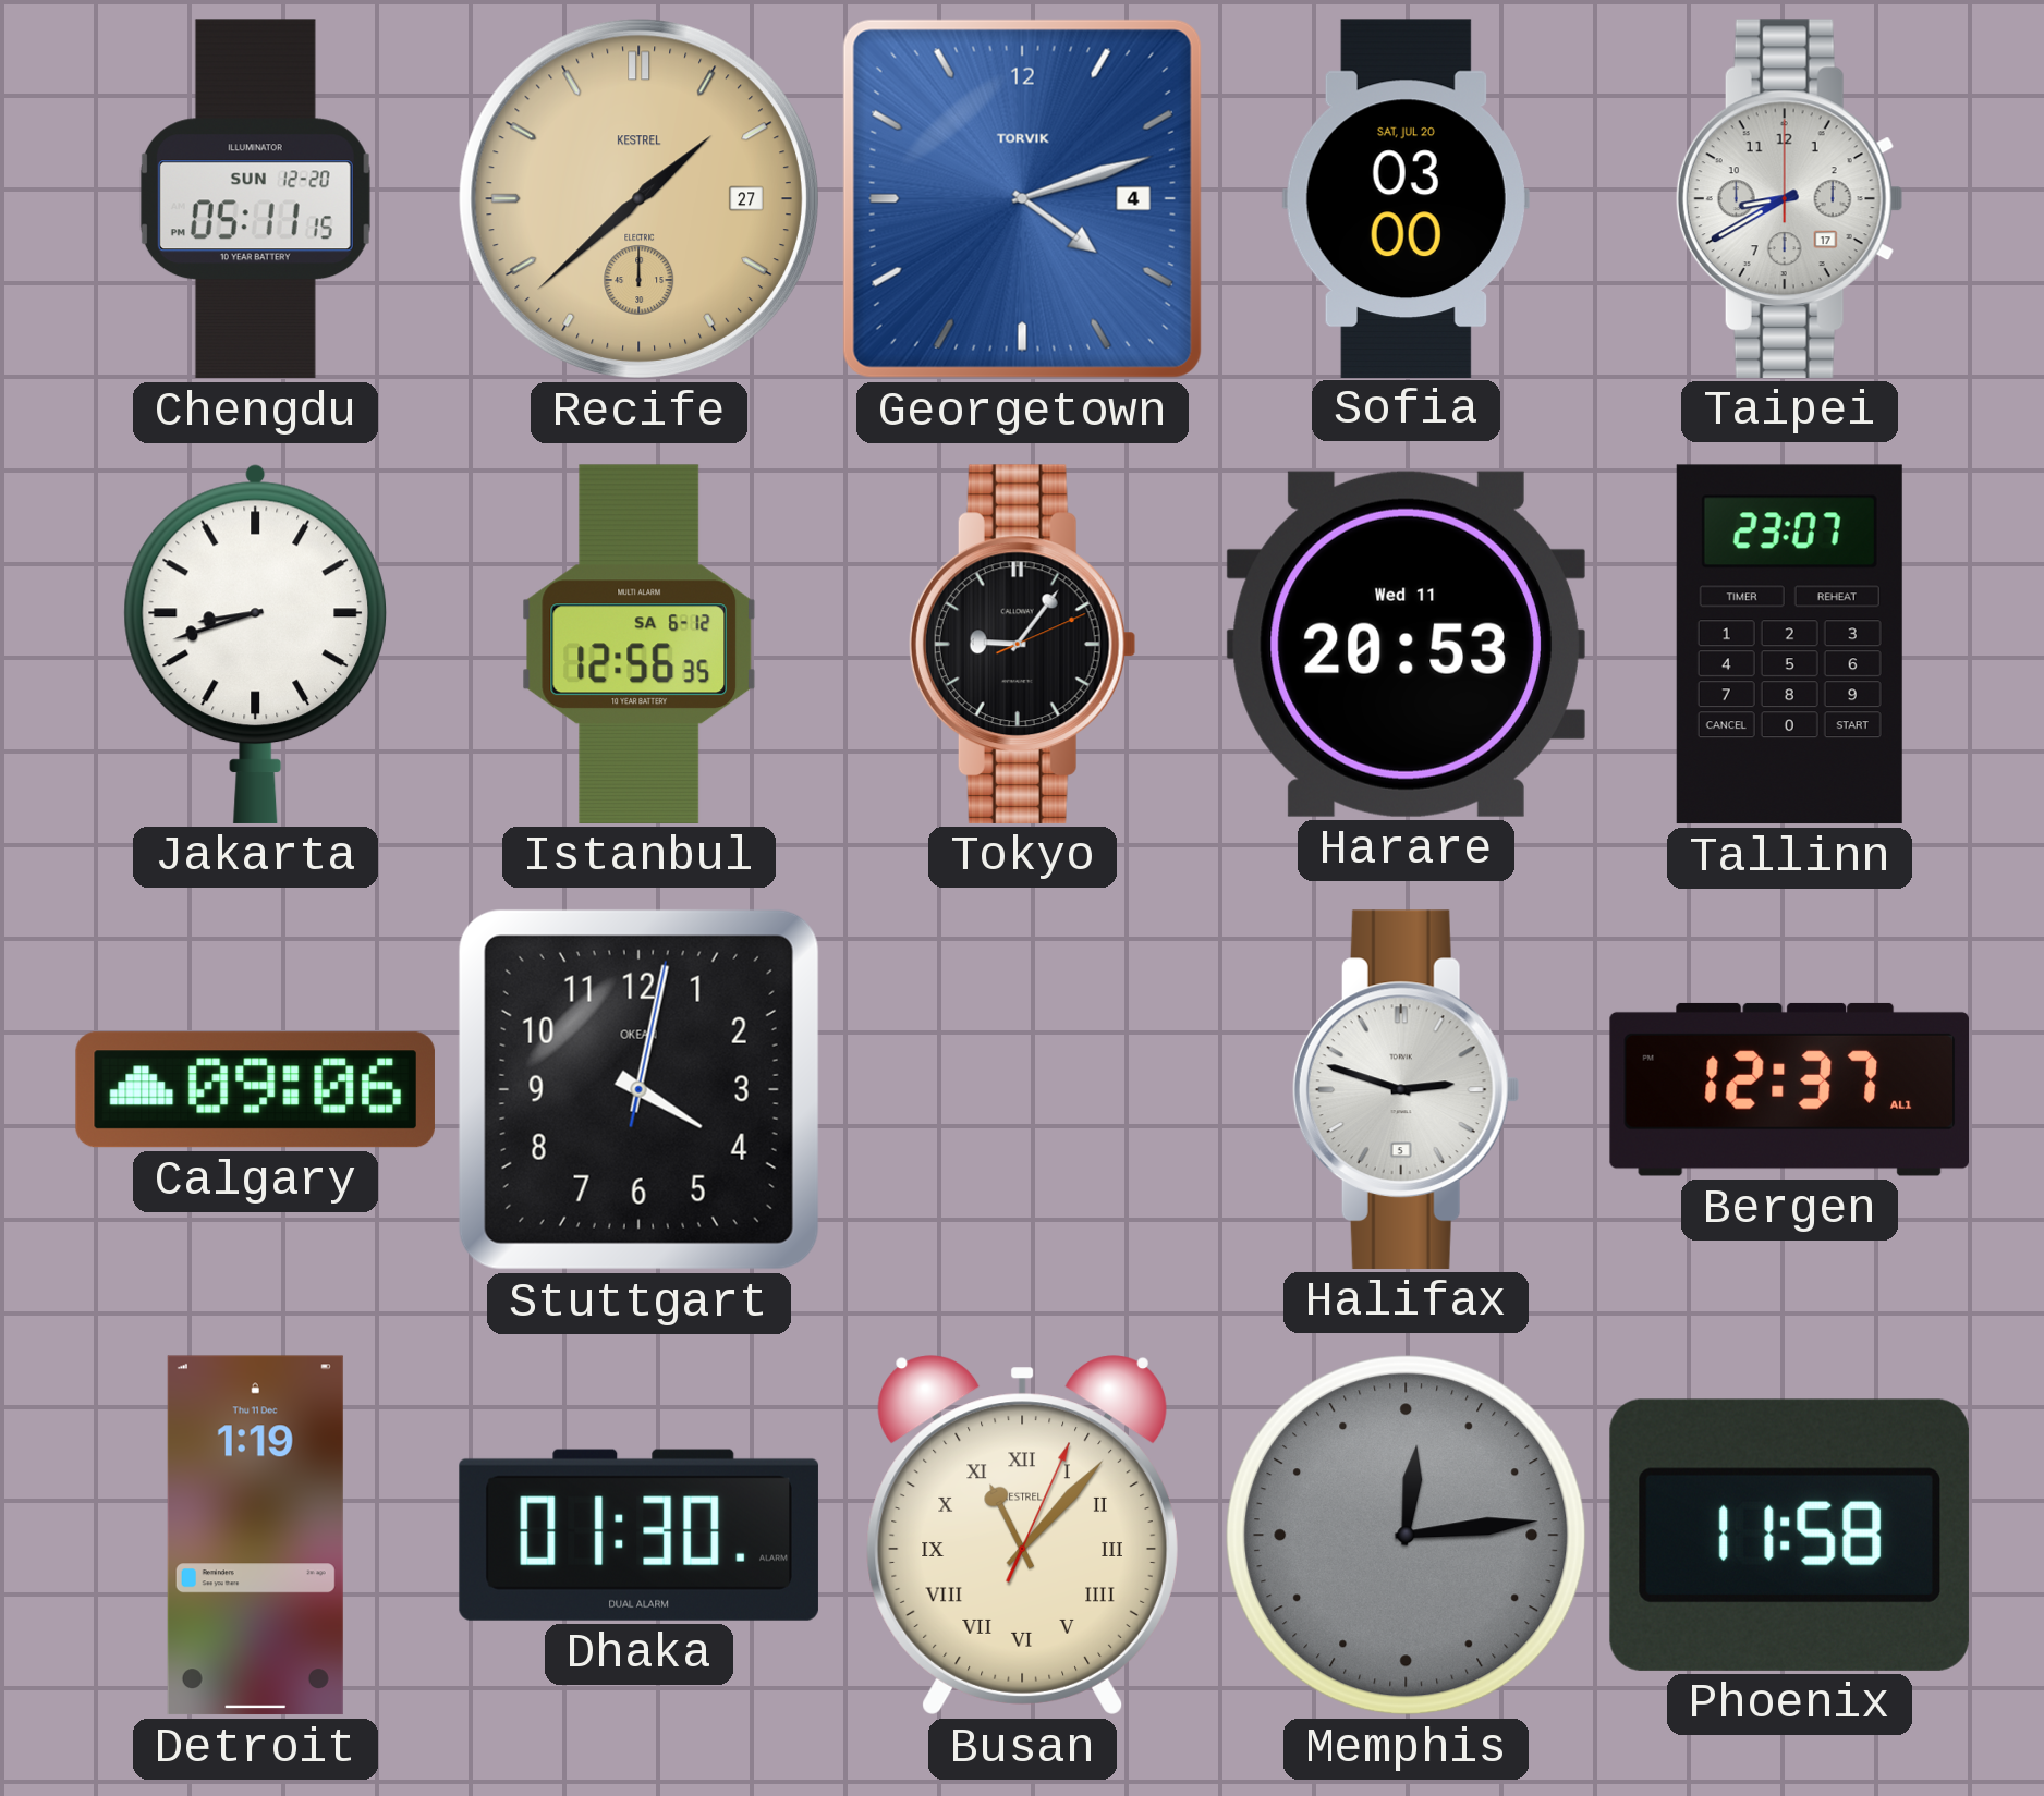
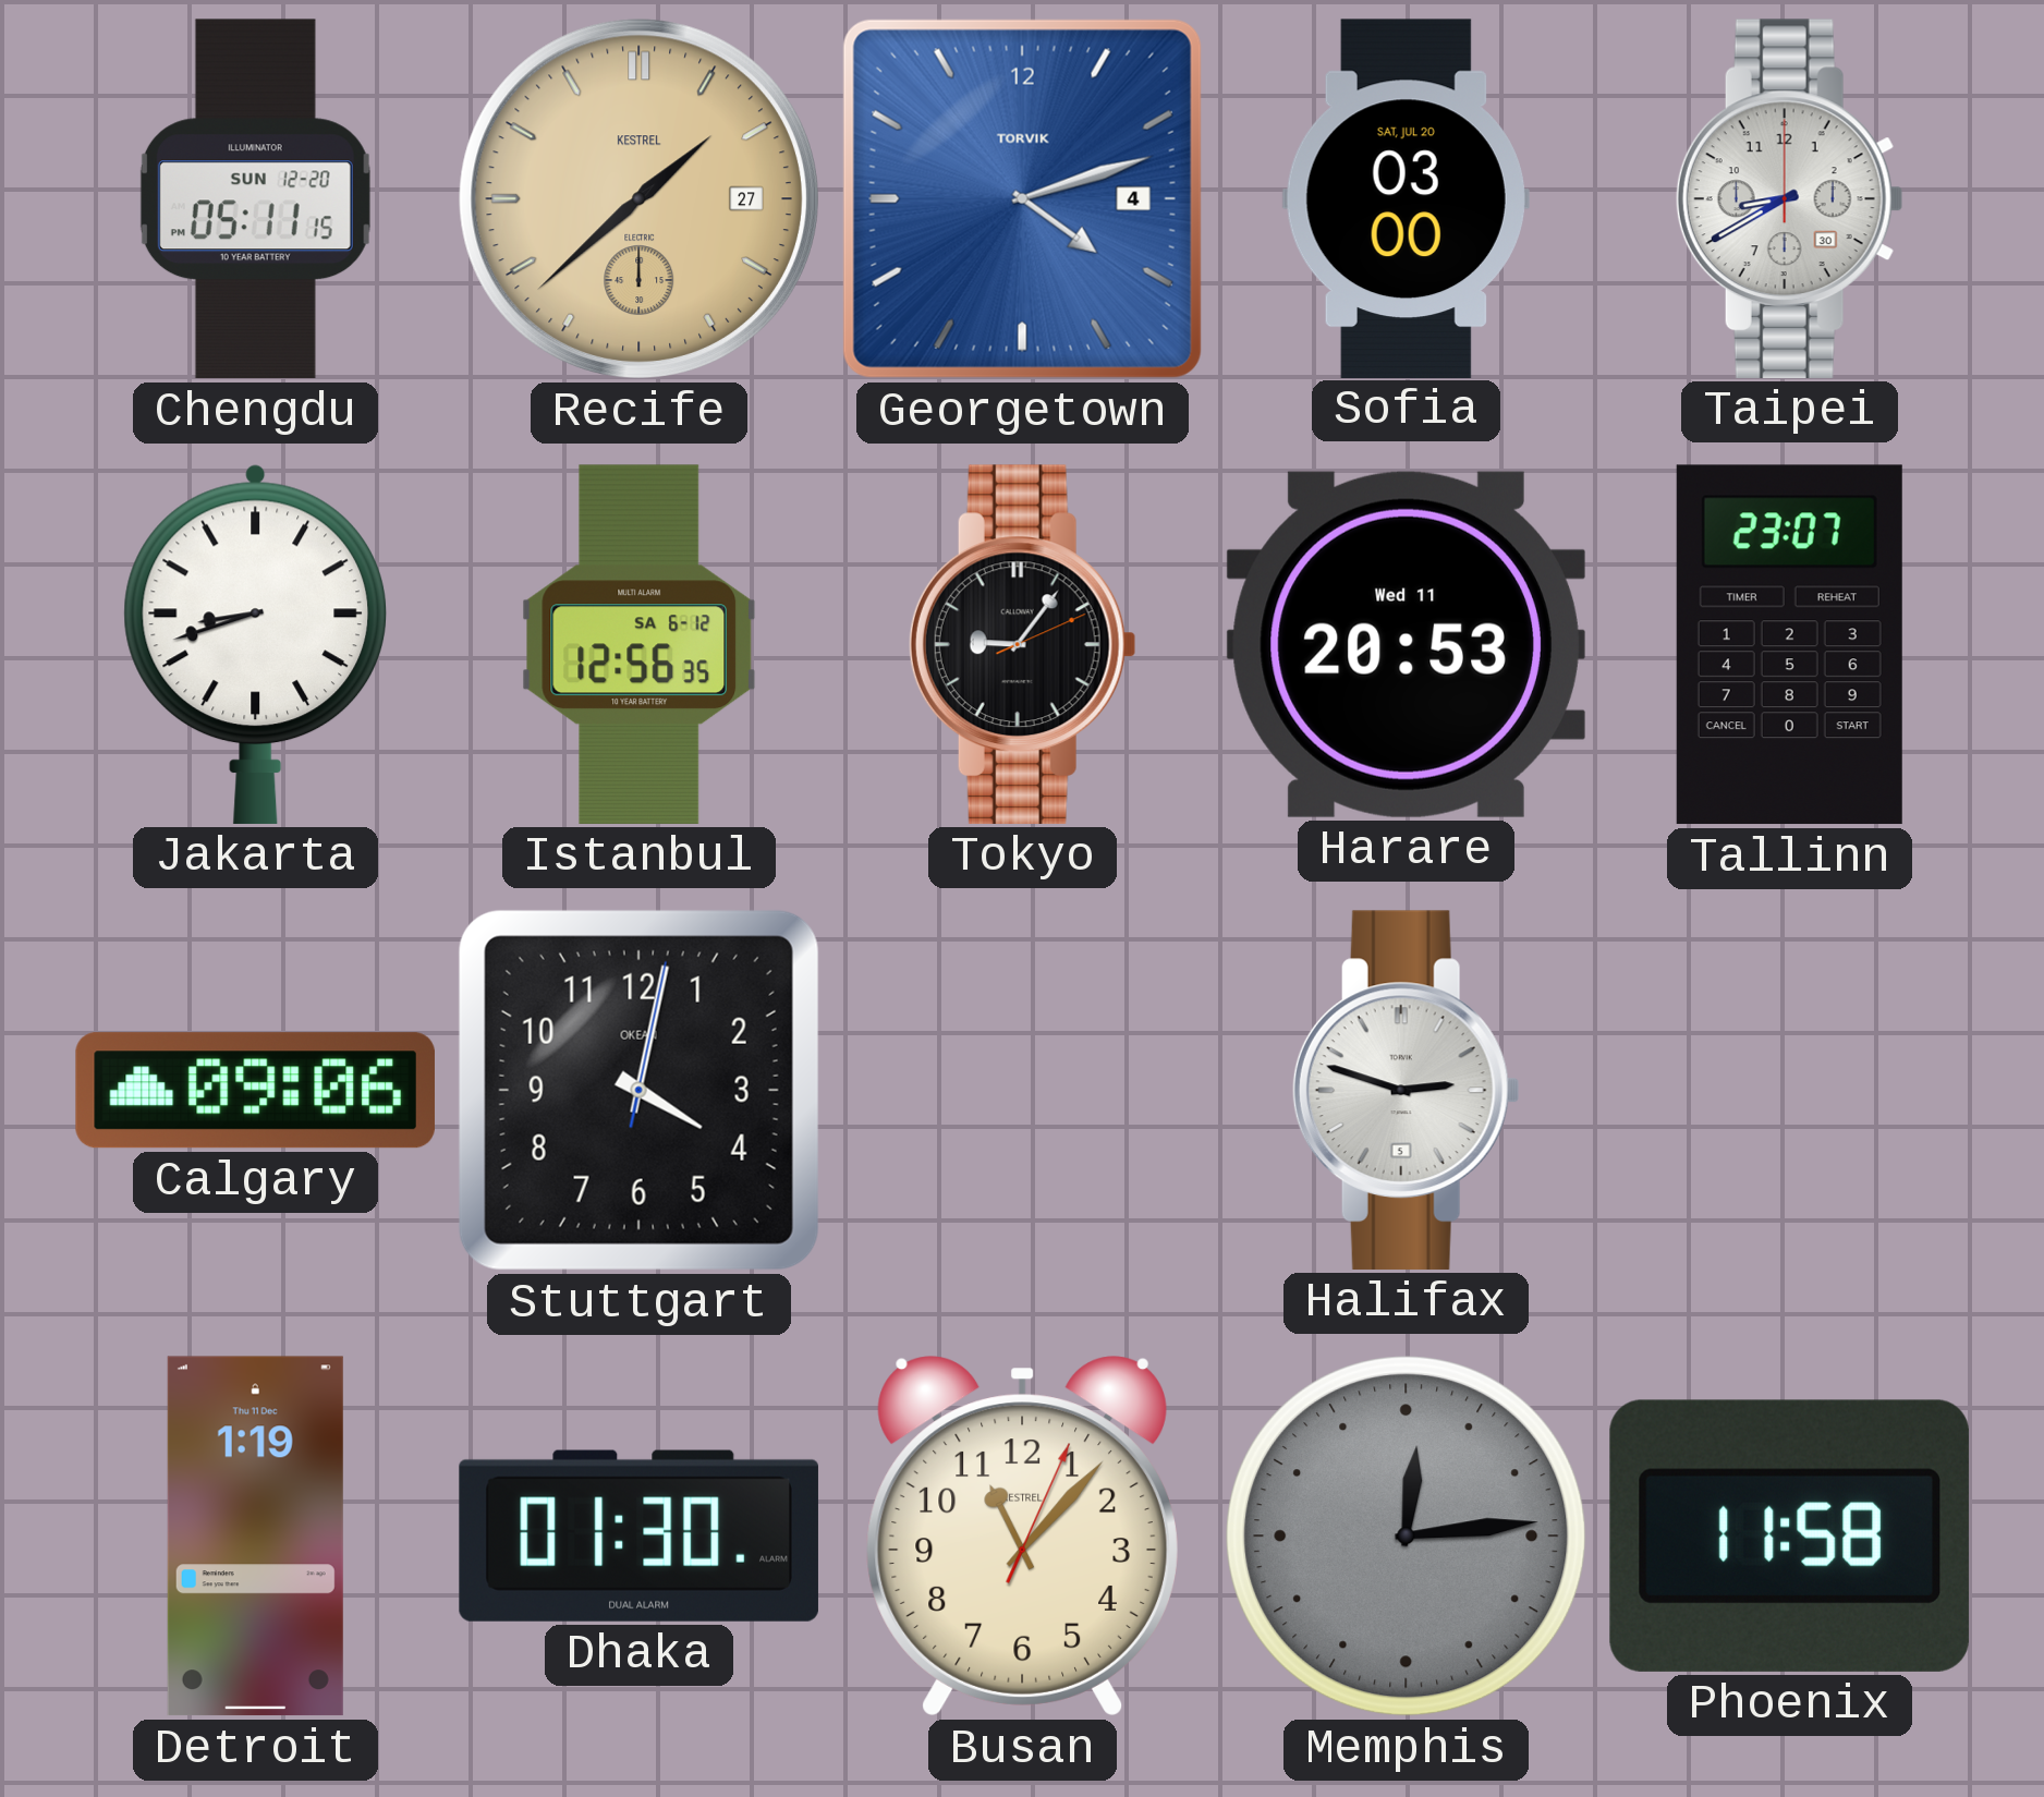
Taipei date: 17 -> 30
Bergen: 12:37 -> none
Busan numerals: Roman -> Arabic
